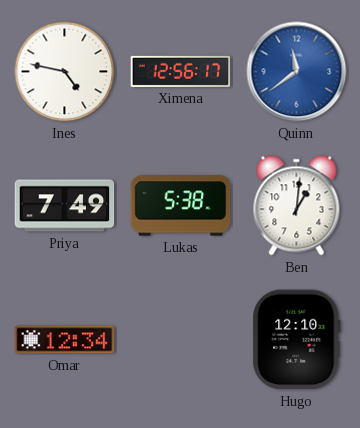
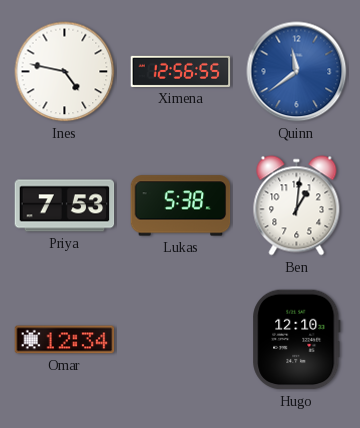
Ximena: 12:56:17 -> 12:56:55
Priya: 7:49 -> 7:53
